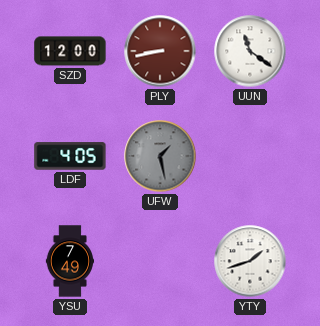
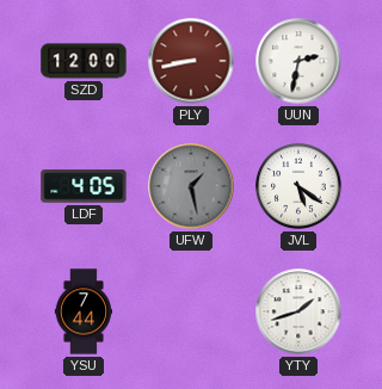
UUN: 11:21 -> 2:32
JVL: none -> 5:21
YSU: 7:49 -> 7:44
